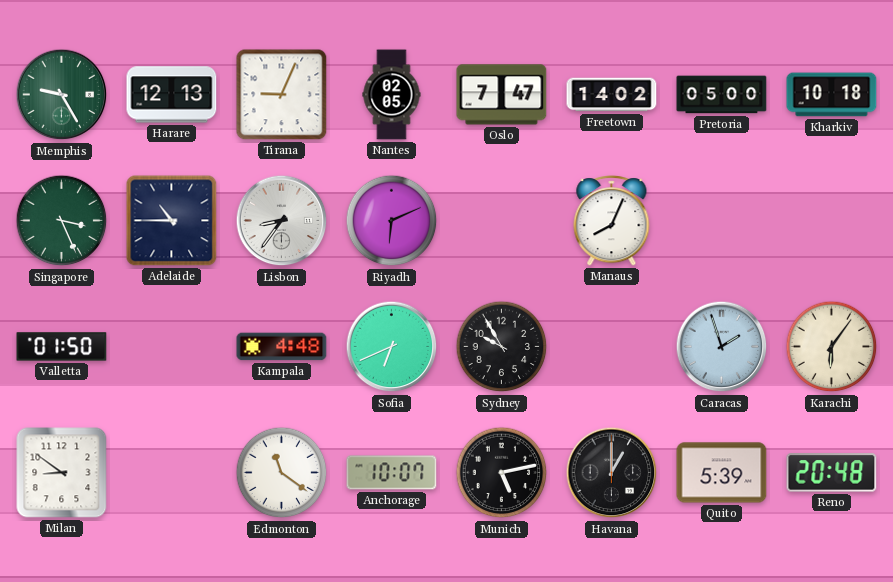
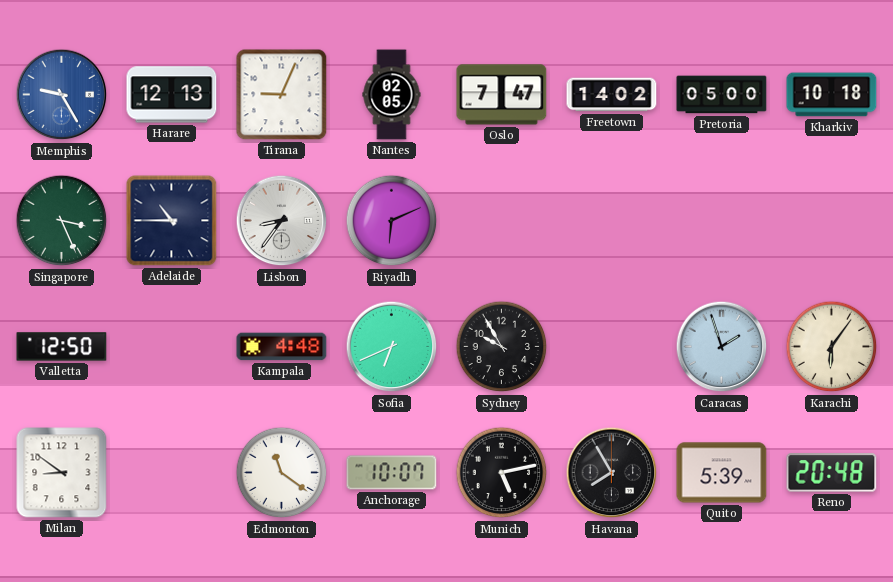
Memphis dial: green -> blue
Manaus: 8:04 -> none
Valletta: 01:50 -> 12:50
Havana: 1:00 -> 7:55
